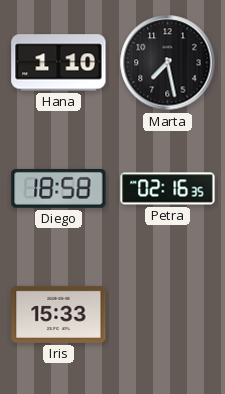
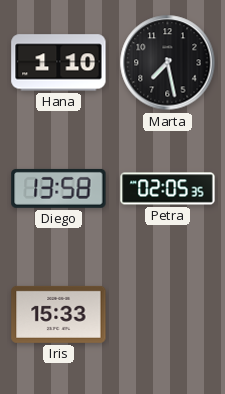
Diego: 18:58 -> 13:58
Petra: 02:16 -> 02:05
